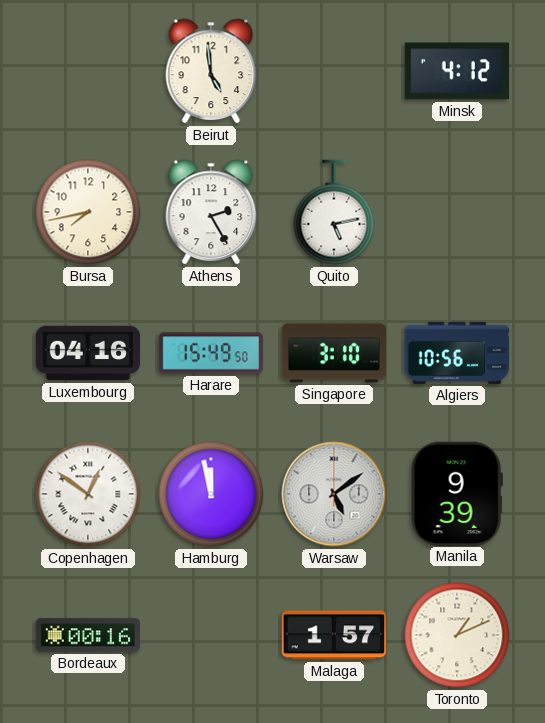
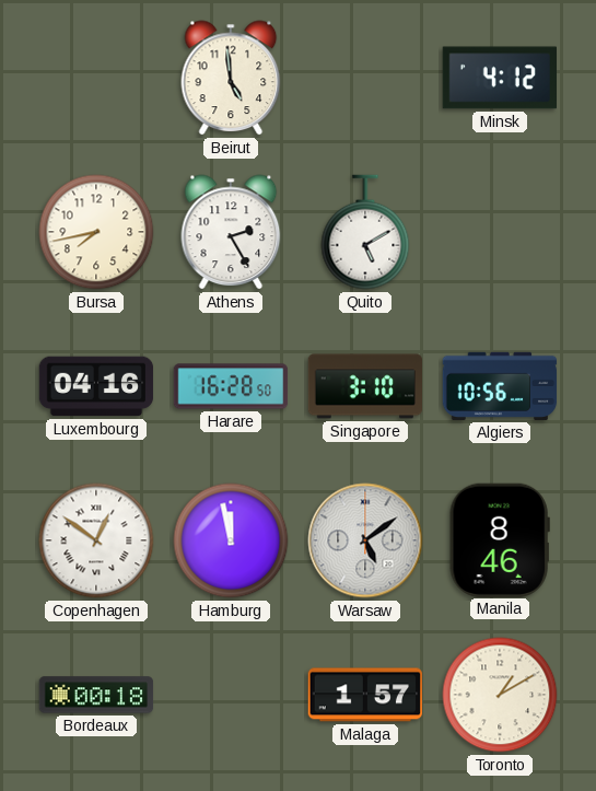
Quito: 5:13 -> 5:10
Harare: 15:49 -> 16:28
Manila: 9:39 -> 8:46
Bordeaux: 00:16 -> 00:18
Toronto: 1:11 -> 1:10
